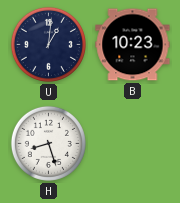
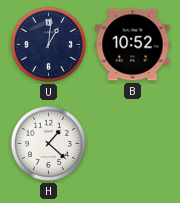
B: 10:23 -> 10:52
H: 8:27 -> 1:22
